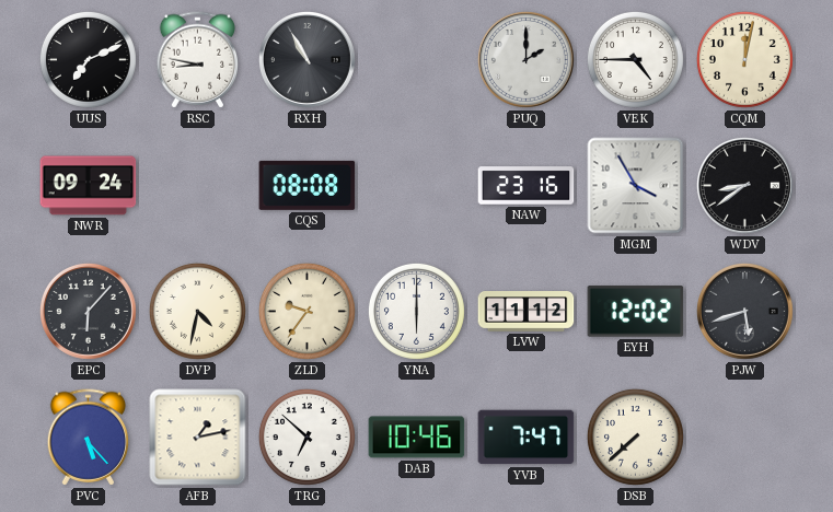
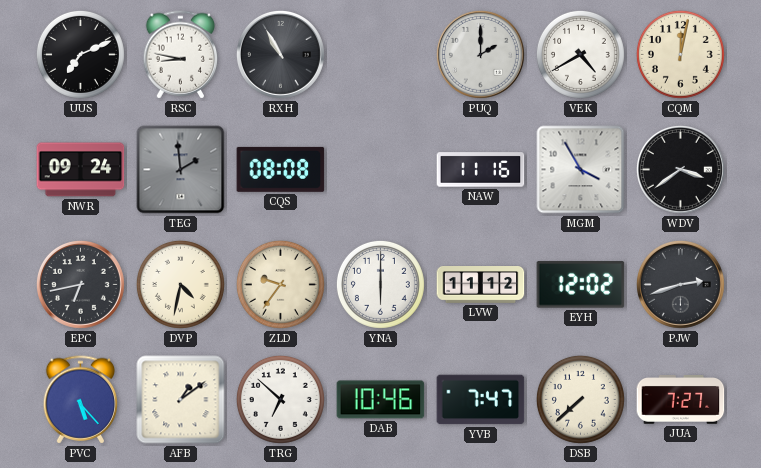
VEK: 4:45 -> 4:40
TEG: none -> 1:59
NAW: 23:16 -> 11:16
WDV: 8:39 -> 3:39
EPC: 6:07 -> 6:43
PJW: 5:42 -> 2:42
AFB: 1:13 -> 1:09
JUA: none -> 7:27
